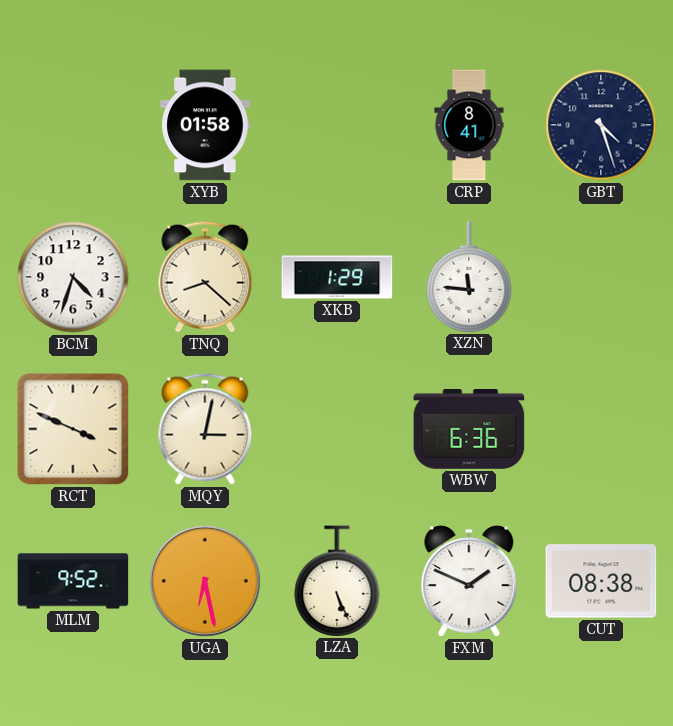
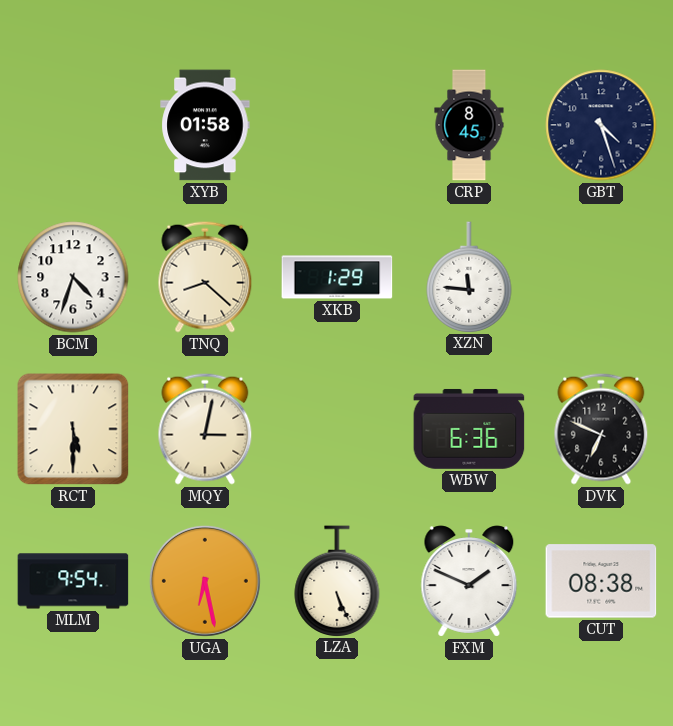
CRP: 8:41 -> 8:45
RCT: 3:49 -> 5:30
DVK: none -> 6:49
MLM: 9:52 -> 9:54
